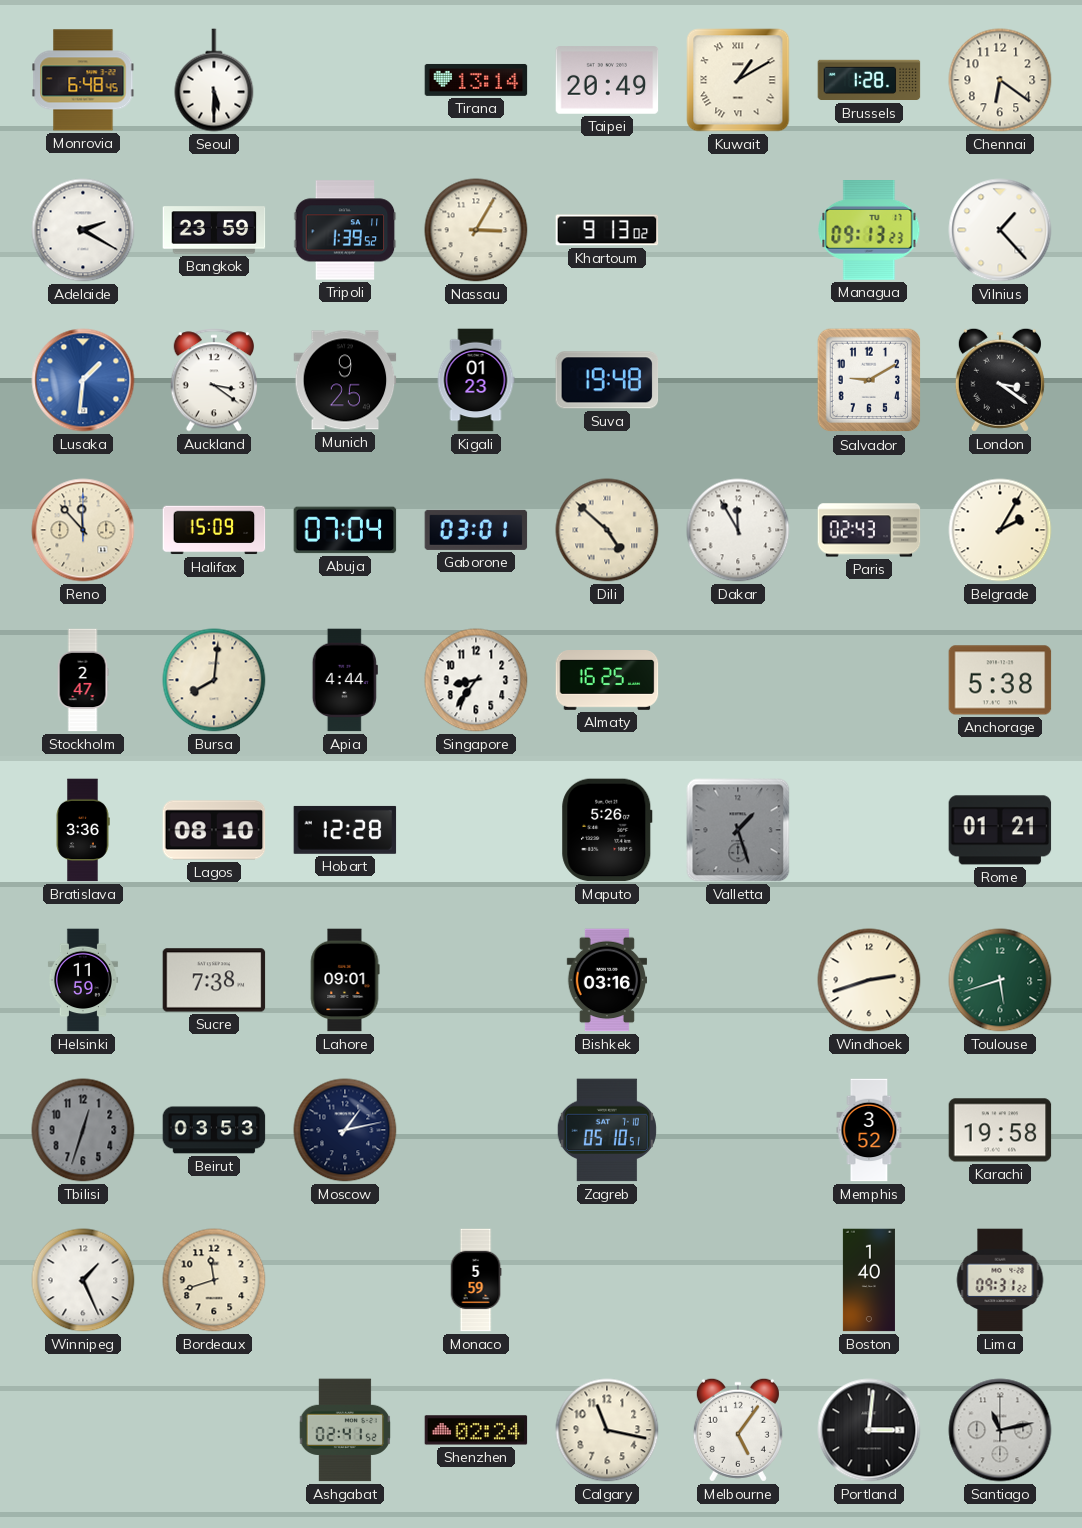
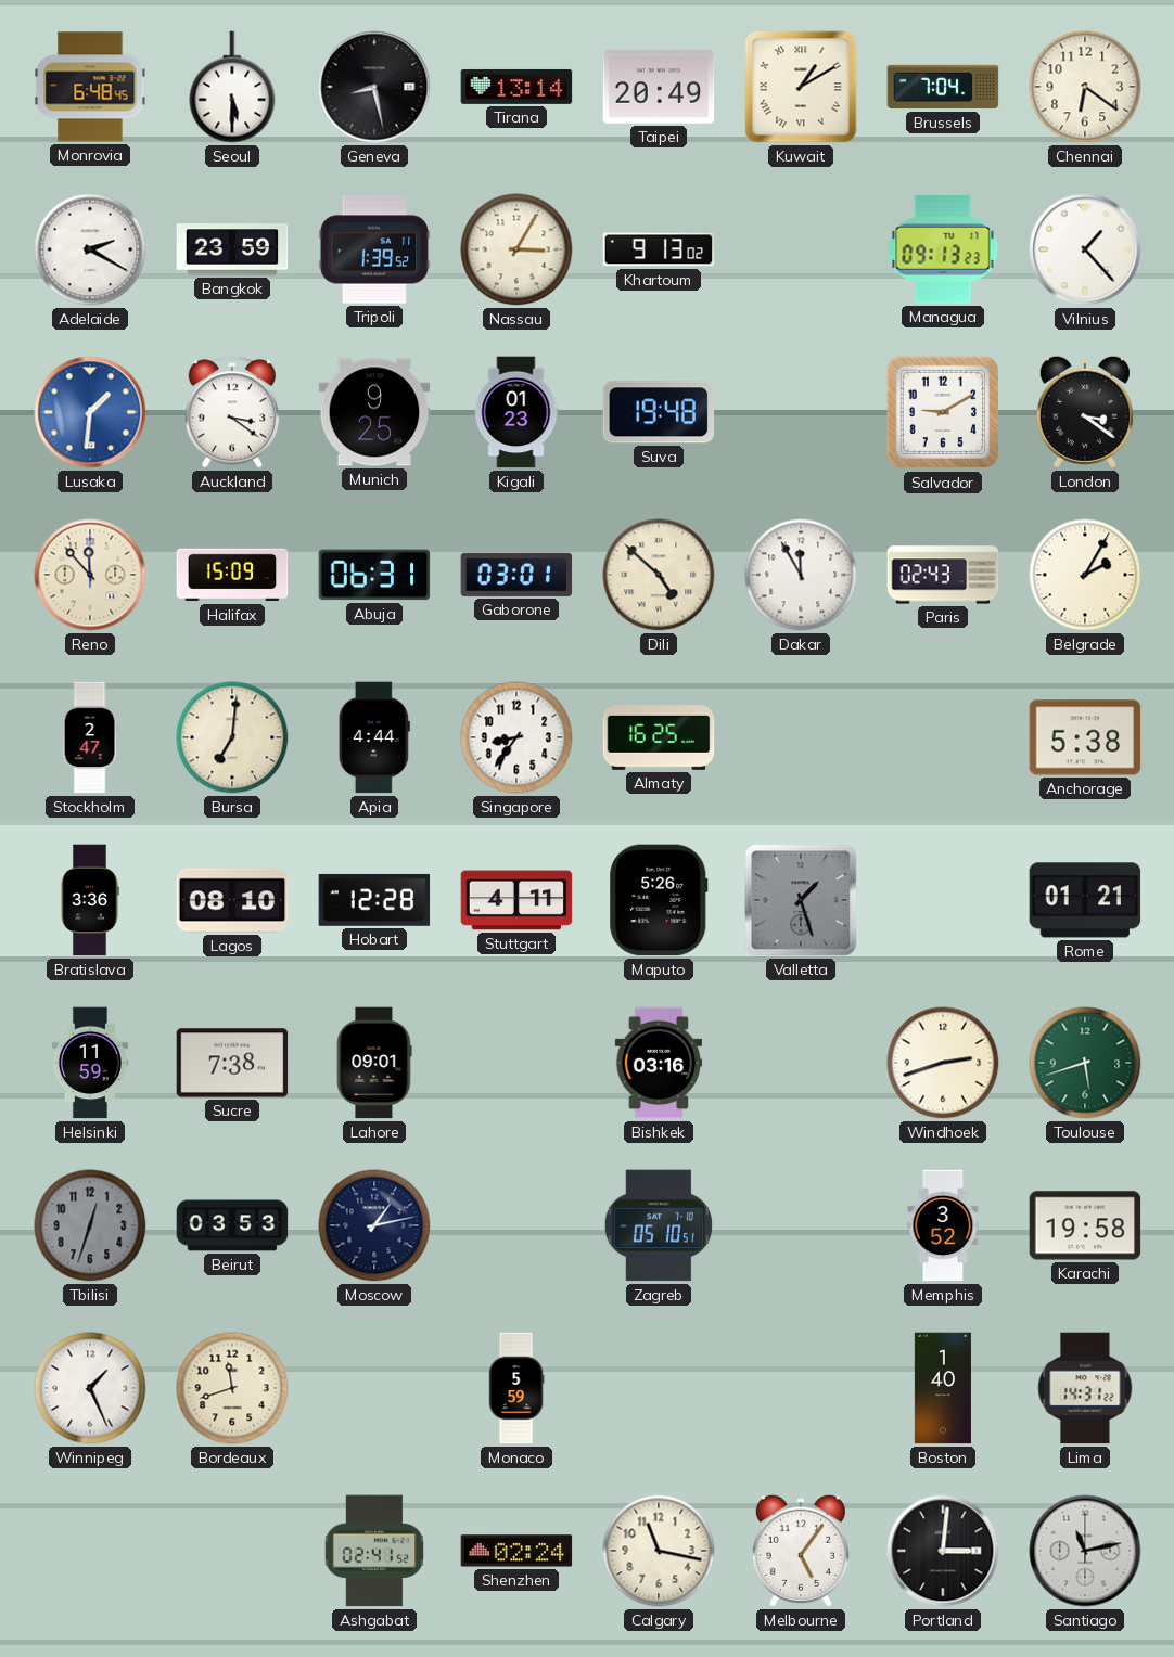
Geneva: none -> 8:28
Brussels: 1:28 -> 7:04
Abuja: 07:04 -> 06:31
Bursa: 8:01 -> 7:01
Stuttgart: none -> 4:11
Lima: 09:31 -> 14:31
